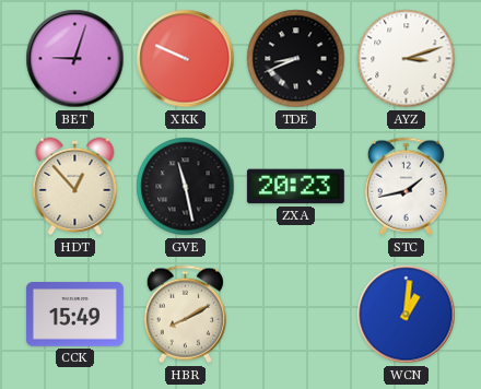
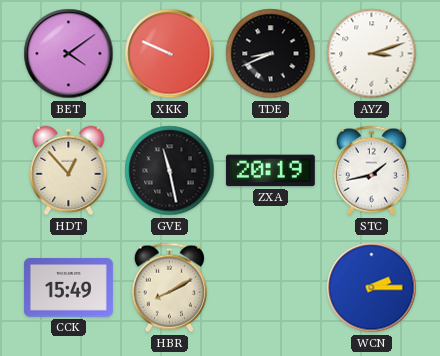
BET: 9:03 -> 4:09
ZXA: 20:23 -> 20:19
WCN: 1:01 -> 2:15
